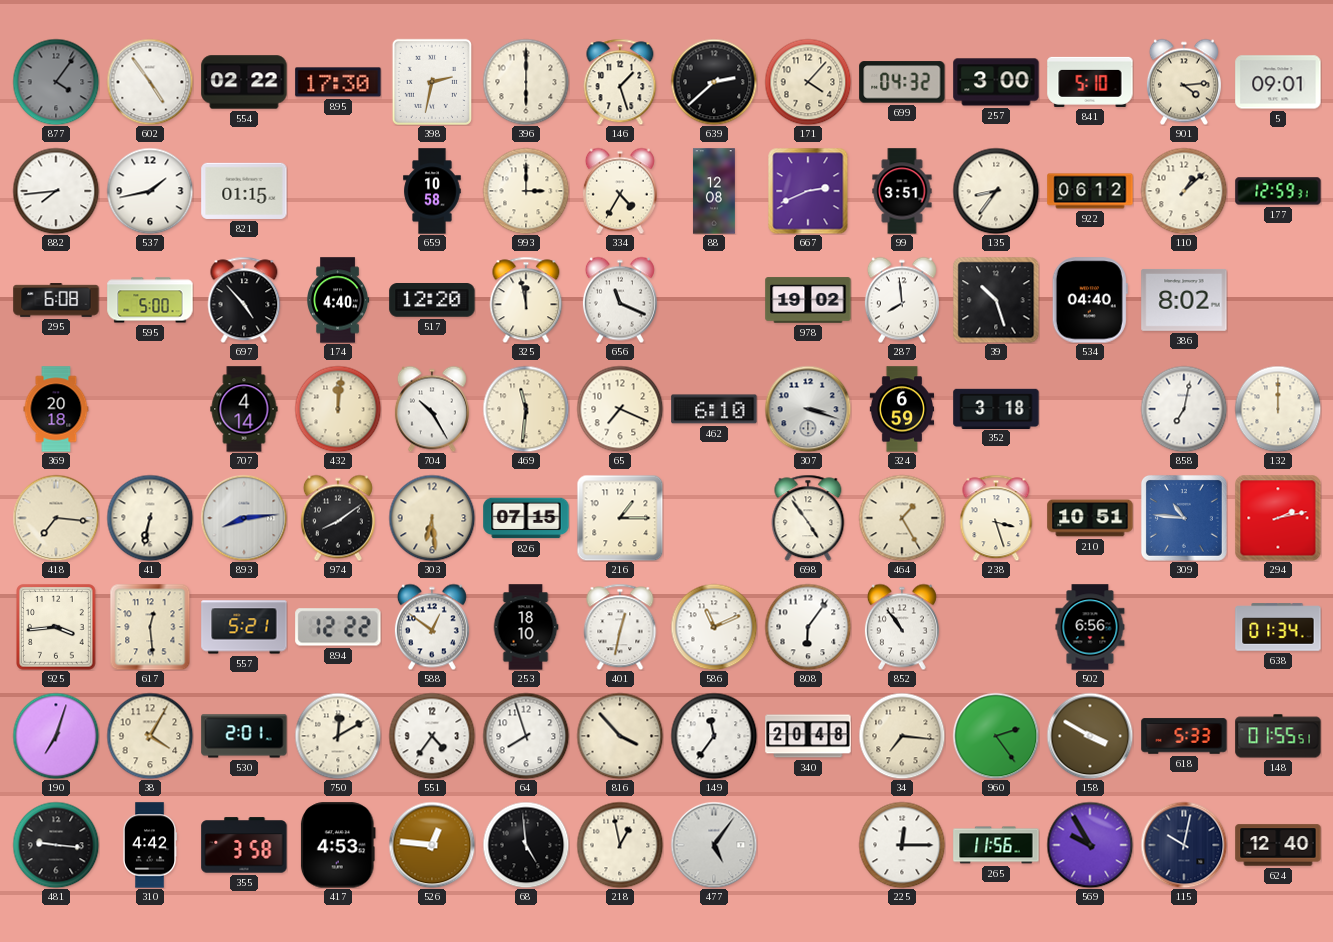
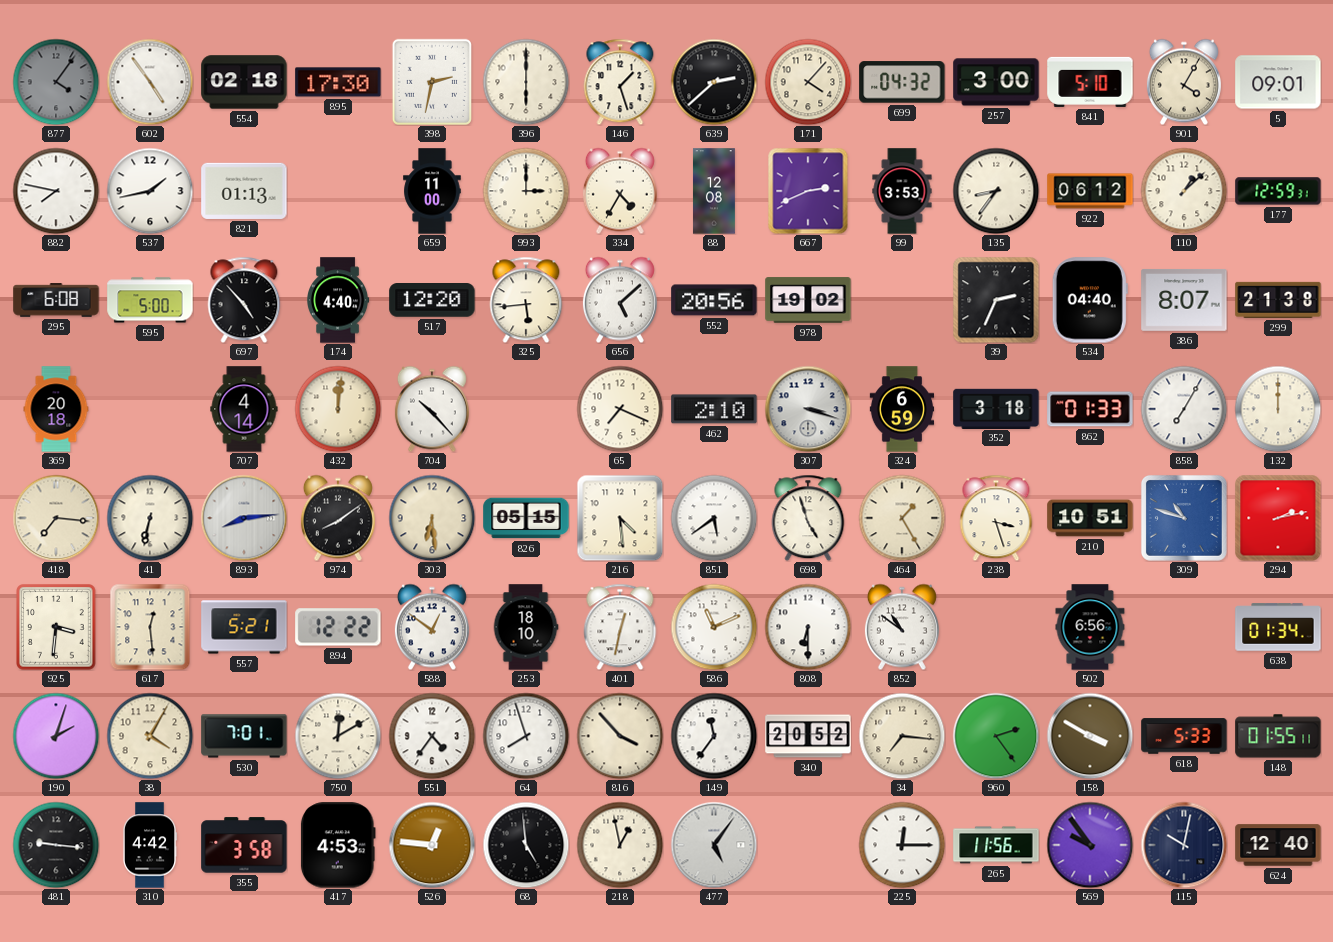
554: 02:22 -> 02:18
901: 4:14 -> 4:05
882: 7:44 -> 7:47
821: 01:15 -> 01:13
659: 10:58 -> 11:00
99: 3:51 -> 3:53
325: 11:58 -> 5:44
656: 11:19 -> 5:08
552: none -> 20:56
287: 7:59 -> none
39: 10:27 -> 2:34
386: 8:02 -> 8:07
299: none -> 21:38
704: 10:25 -> 10:23
469: 11:31 -> none
462: 6:10 -> 2:10
862: none -> 01:33
858: 7:02 -> 7:05
826: 07:15 -> 05:15
216: 1:15 -> 4:29
851: none -> 5:39
698: 4:54 -> 4:57
309: 10:46 -> 10:48
925: 3:44 -> 3:31
808: 6:06 -> 6:30
852: 10:54 -> 10:51
190: 7:03 -> 2:03
530: 2:01 -> 7:01
340: 20:48 -> 20:52
148: 01:55:51 -> 01:55:11
569: 9:55 -> 9:54
